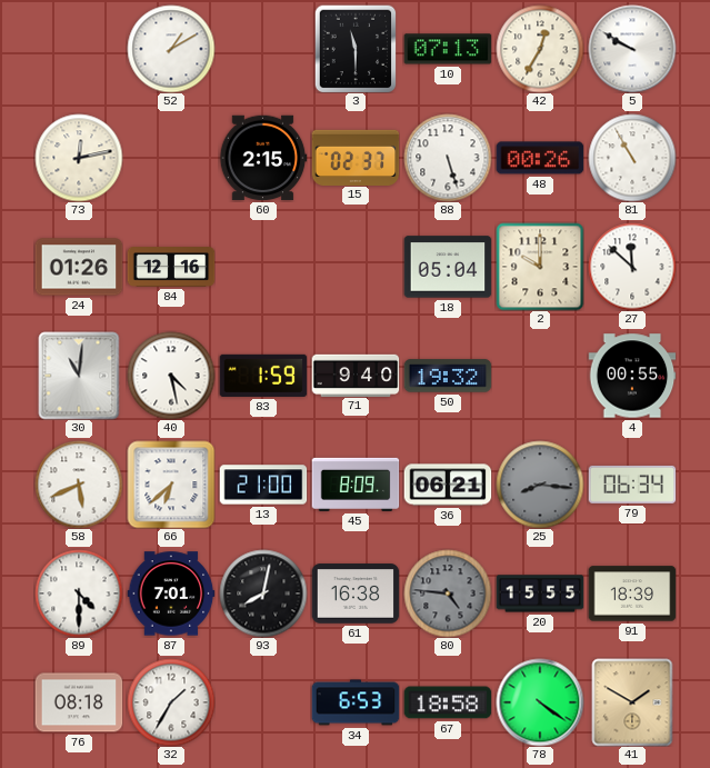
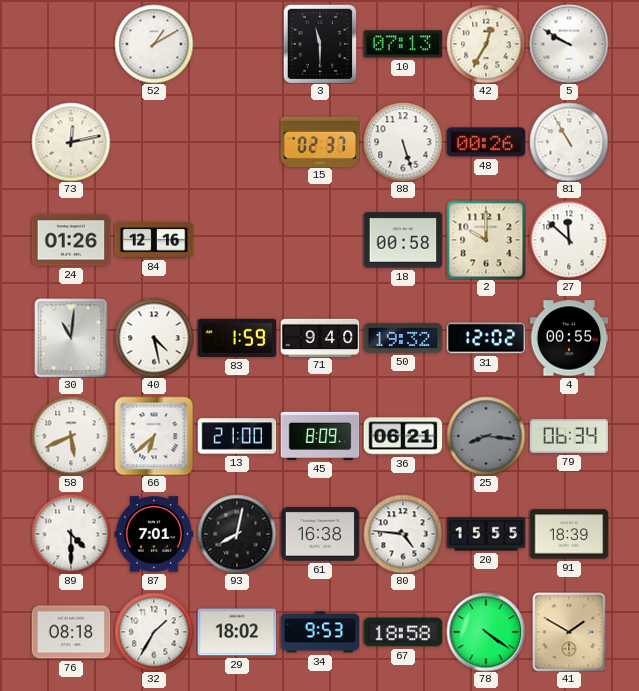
60: 2:15 -> none
18: 05:04 -> 00:58
31: none -> 12:02
80 dial: grey -> white
29: none -> 18:02
34: 6:53 -> 9:53
